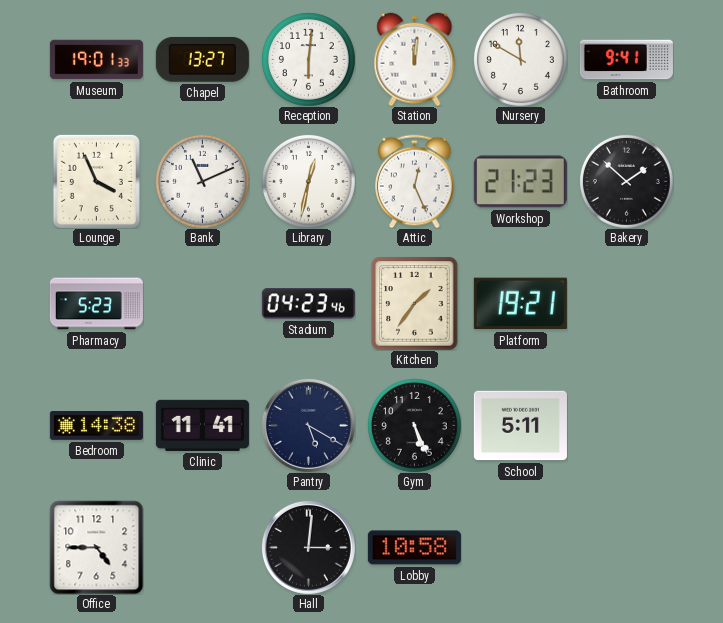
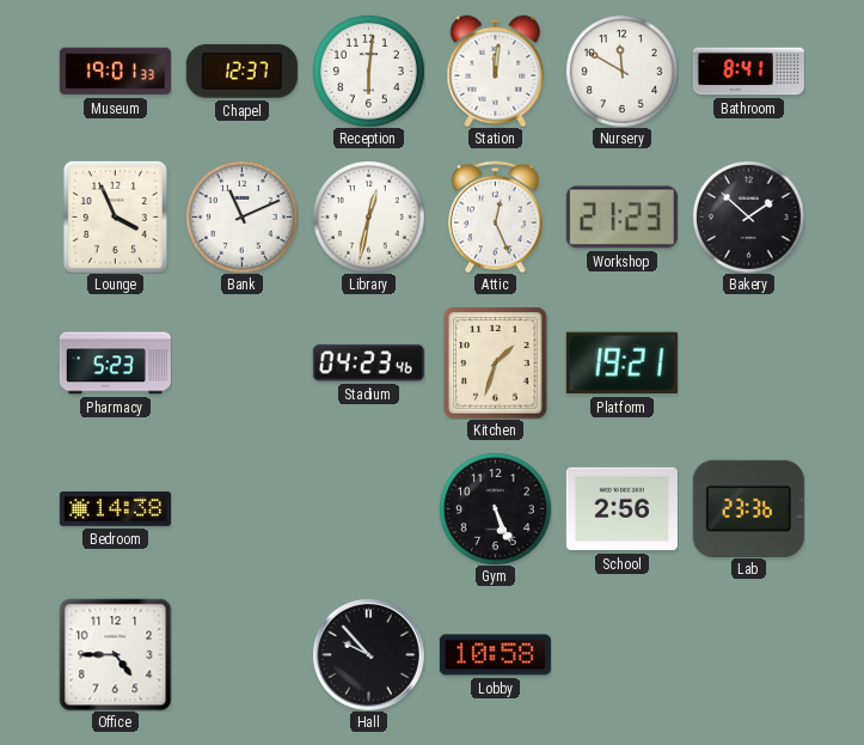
Chapel: 13:27 -> 12:37
Bathroom: 9:41 -> 8:41
Kitchen: 1:36 -> 1:33
Clinic: 11:41 -> none
Pantry: 5:20 -> none
School: 5:11 -> 2:56
Lab: none -> 23:36
Hall: 3:01 -> 9:53
